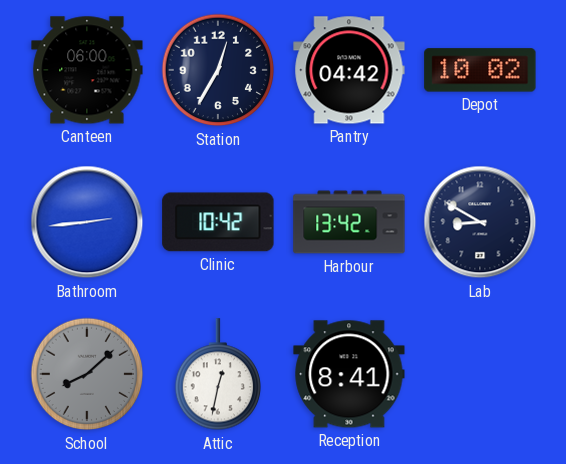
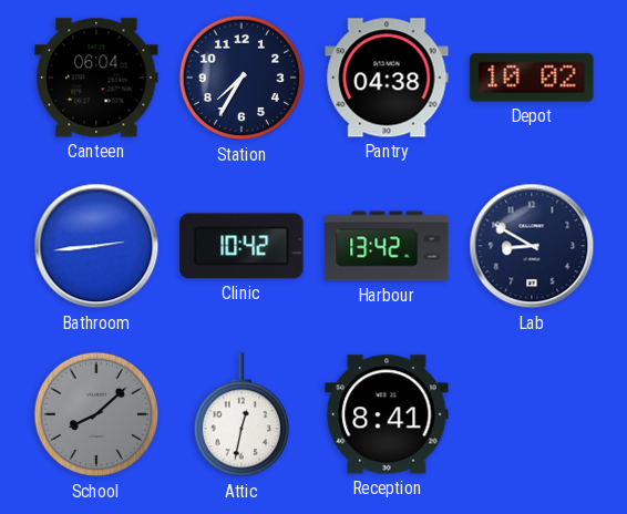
Canteen: 06:00 -> 06:04
Station: 12:35 -> 7:35
Pantry: 04:42 -> 04:38
